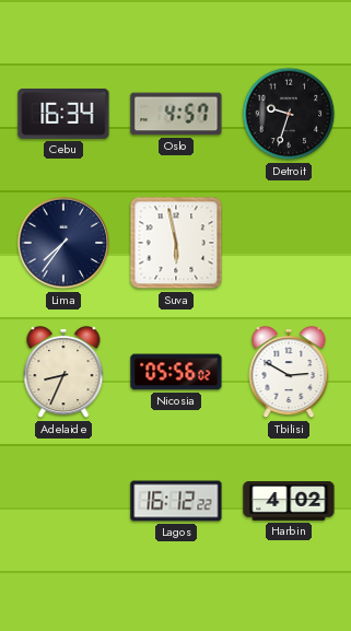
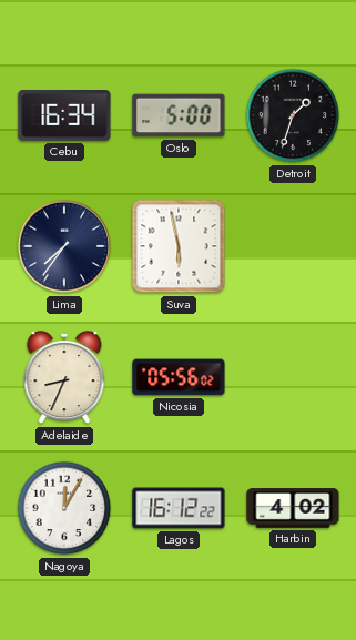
Oslo: 4:57 -> 5:00
Detroit: 9:33 -> 1:33
Tbilisi: 2:50 -> none
Nagoya: none -> 12:05
